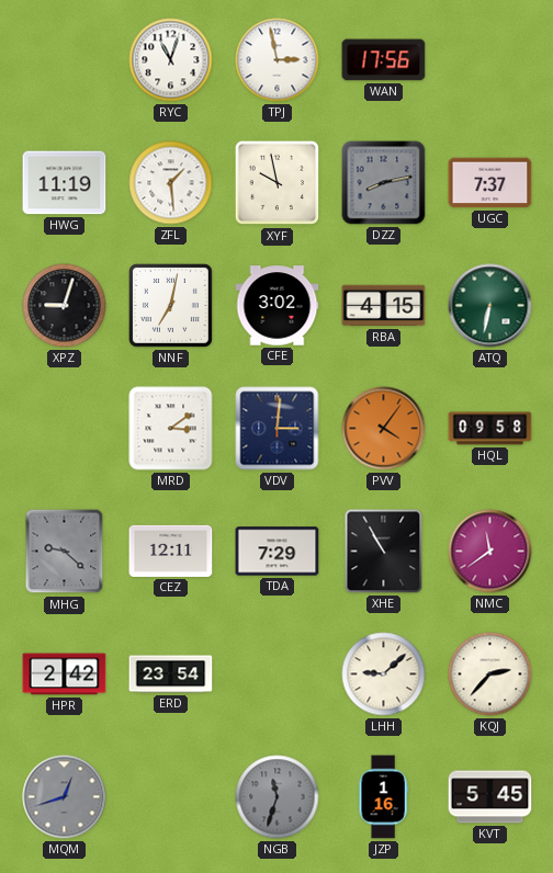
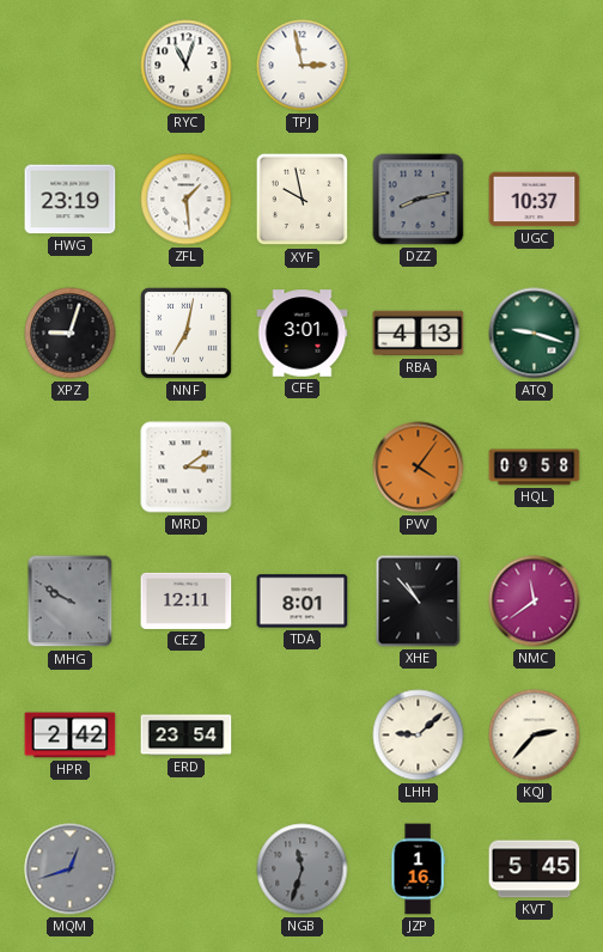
WAN: 17:56 -> none
HWG: 11:19 -> 23:19
UGC: 7:37 -> 10:37
CFE: 3:02 -> 3:01
RBA: 4:15 -> 4:13
ATQ: 6:32 -> 9:18
VDV: 3:01 -> none
MHG: 9:22 -> 9:50
TDA: 7:29 -> 8:01
XHE: 10:55 -> 10:53
